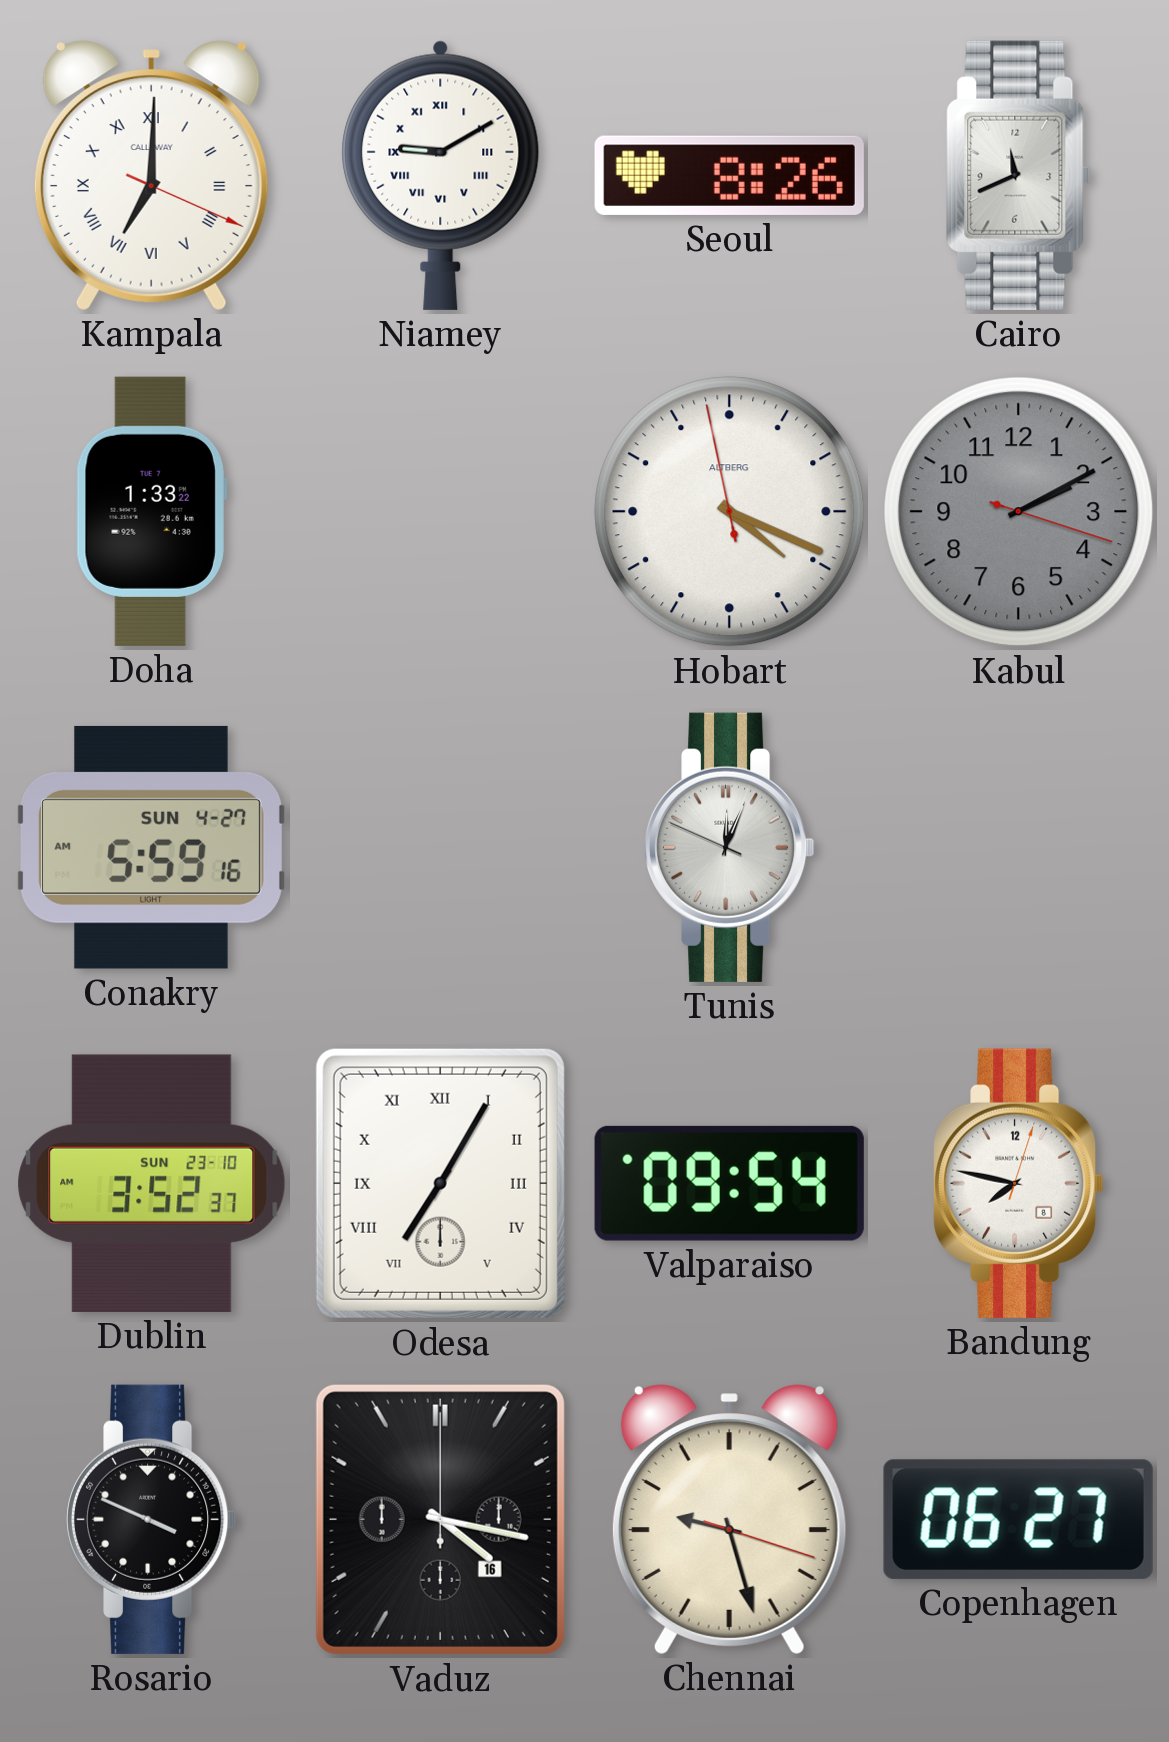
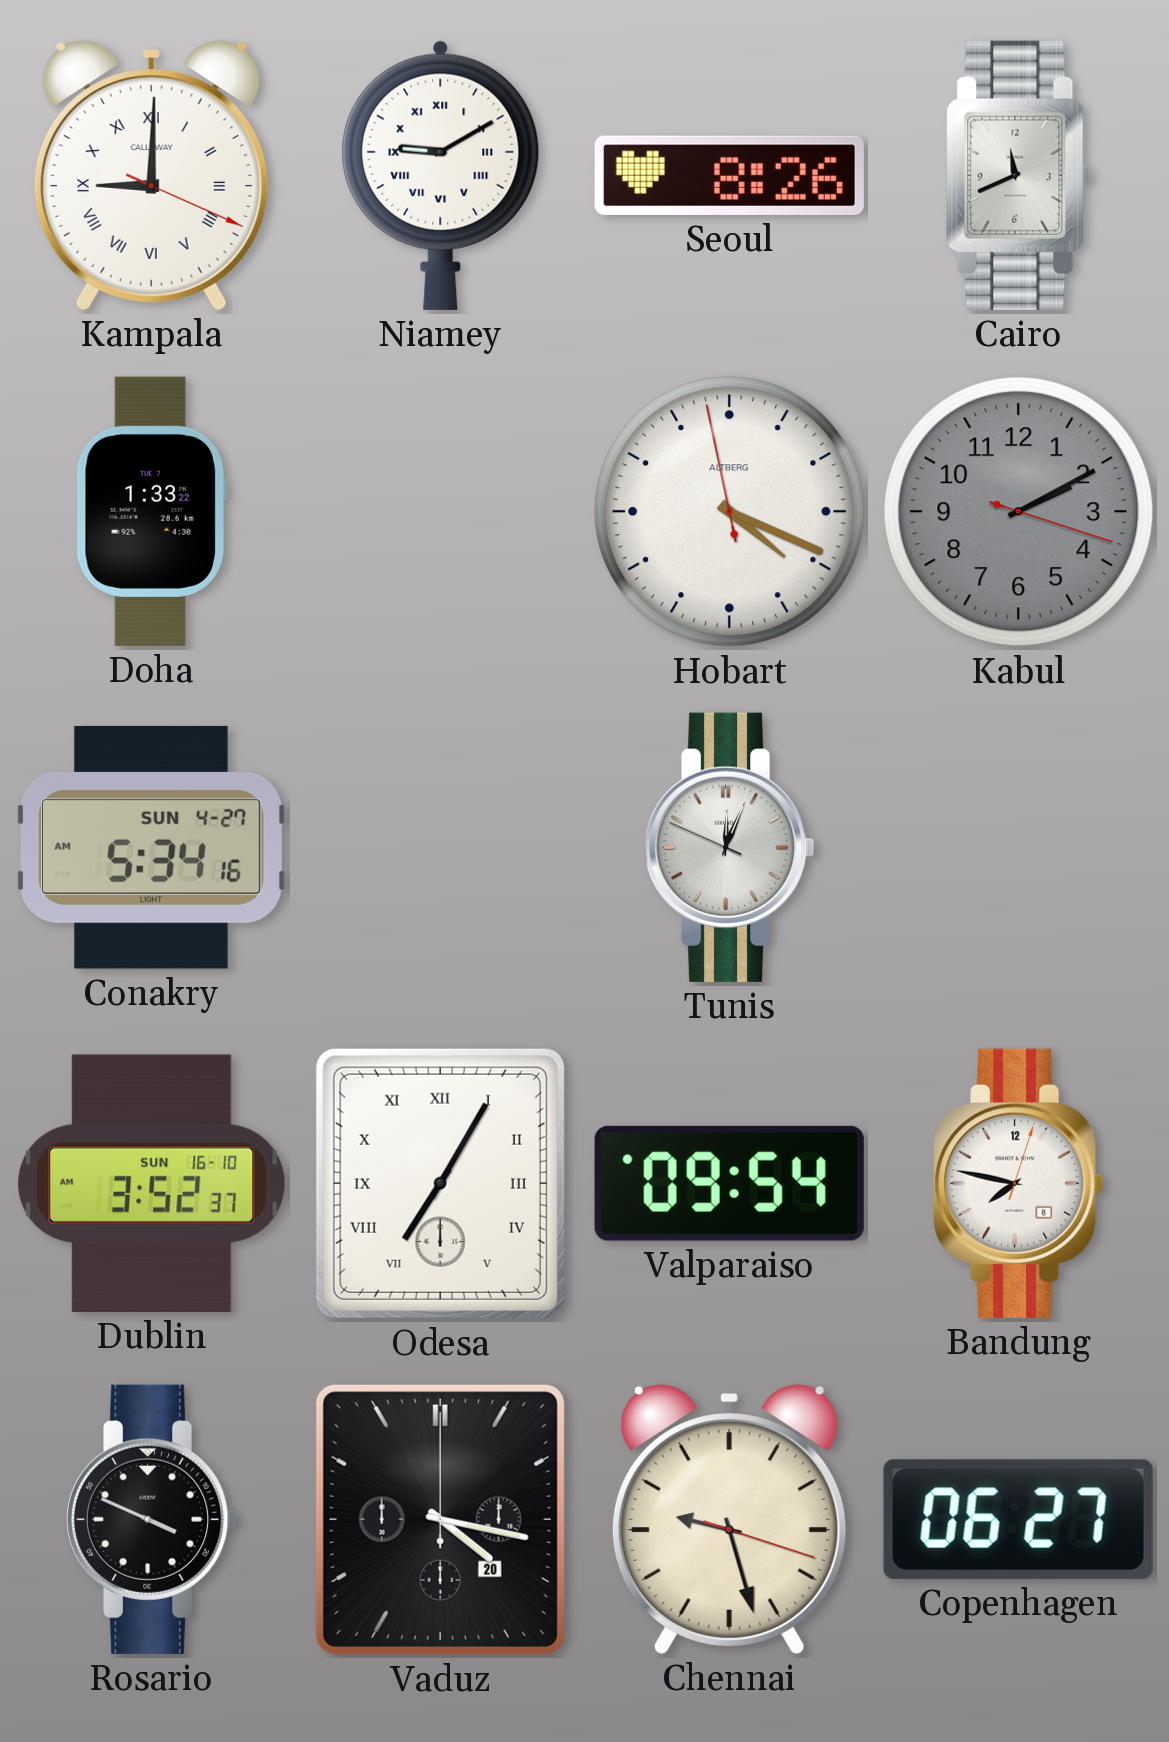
Kampala: 7:00 -> 9:00
Conakry: 5:59 -> 5:34
Dublin date: SUN 23-10 -> SUN 16-10
Vaduz date: 16 -> 20
